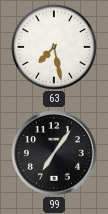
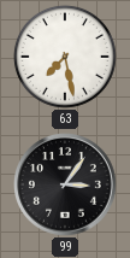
99: 7:06 -> 3:06
